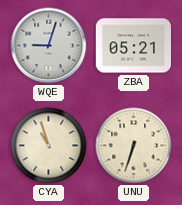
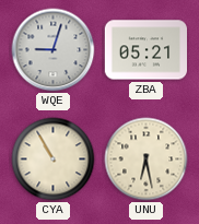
CYA: 10:57 -> 10:55
UNU: 6:33 -> 6:28
